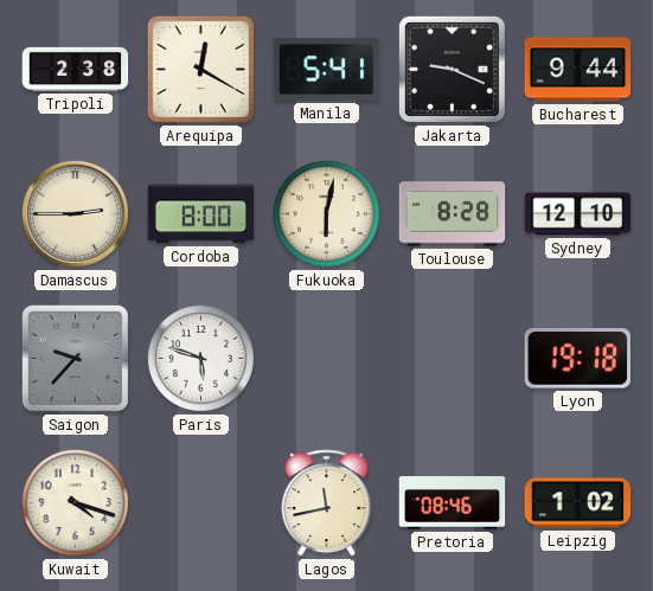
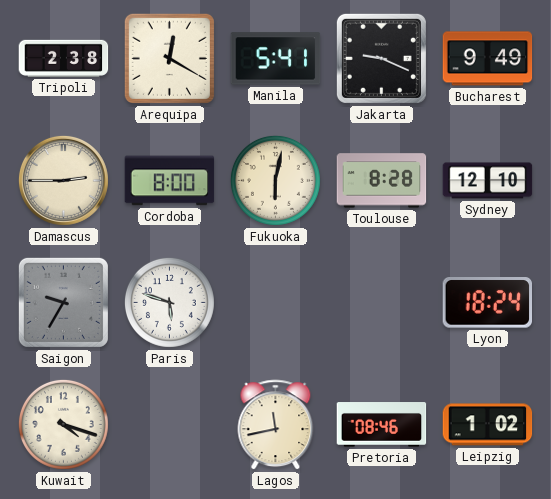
Bucharest: 9:44 -> 9:49
Saigon: 9:37 -> 9:35
Lyon: 19:18 -> 18:24
